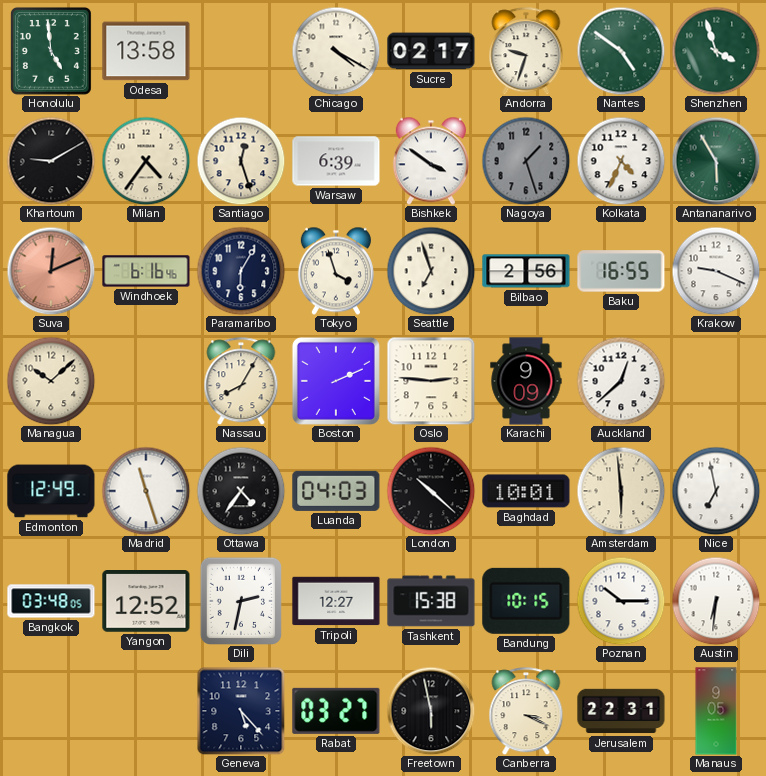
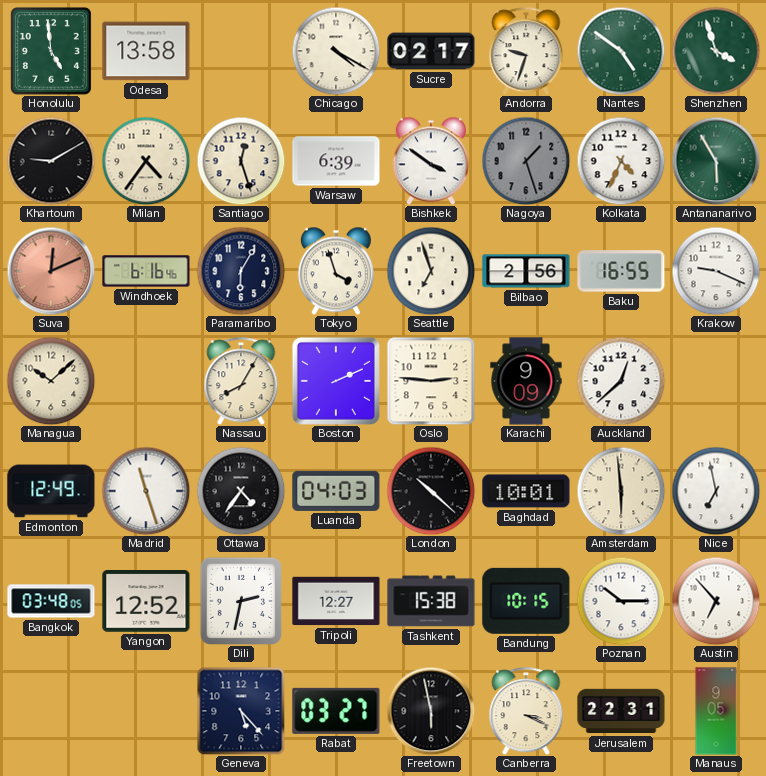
Austin: 6:31 -> 6:53
